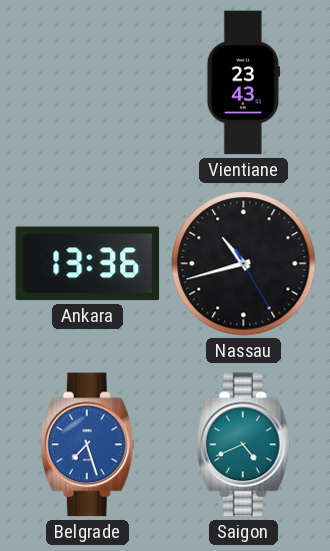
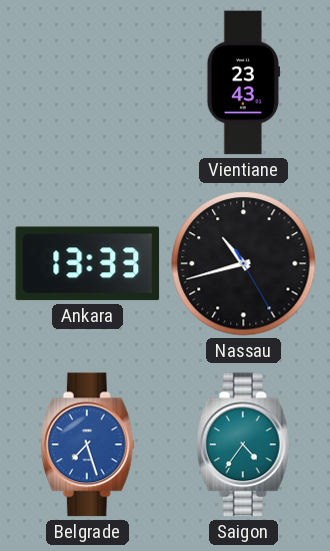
Ankara: 13:36 -> 13:33
Saigon: 4:41 -> 4:36
